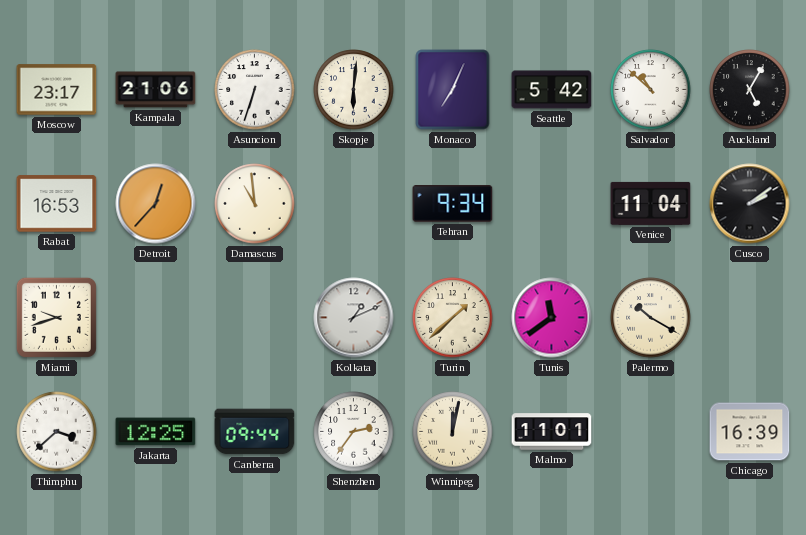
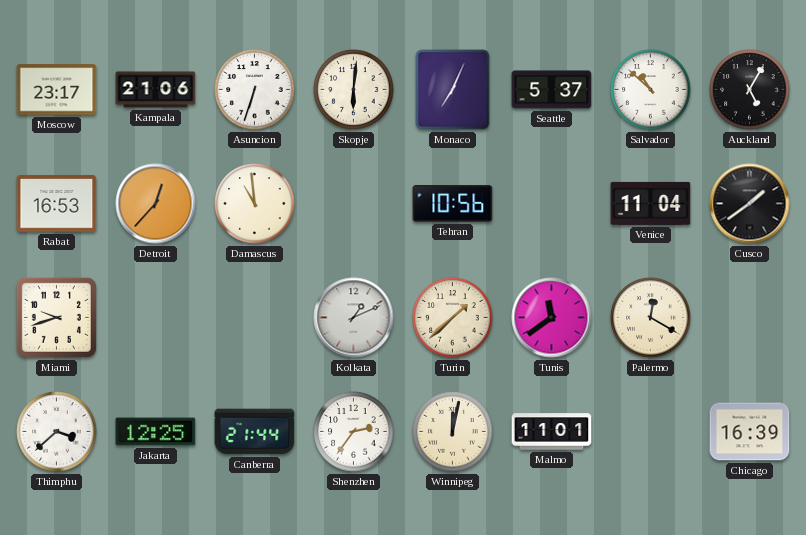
Seattle: 5:42 -> 5:37
Tehran: 9:34 -> 10:56
Cusco: 2:09 -> 1:39
Palermo: 10:20 -> 12:20
Canberra: 09:44 -> 21:44
